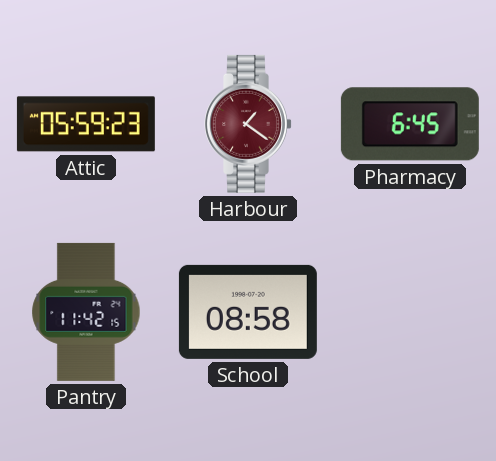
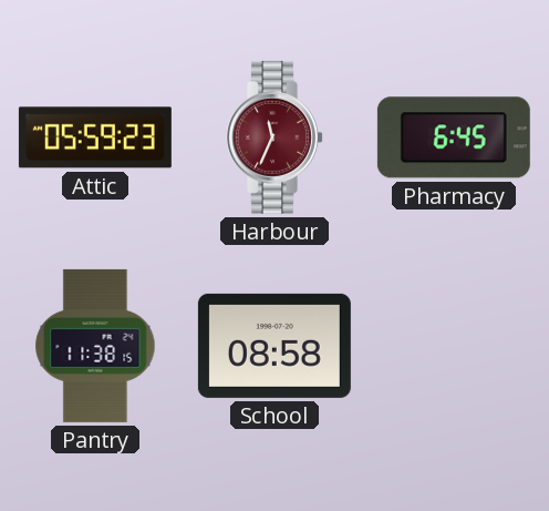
Harbour: 1:21 -> 11:34
Pantry: 11:42 -> 11:38
